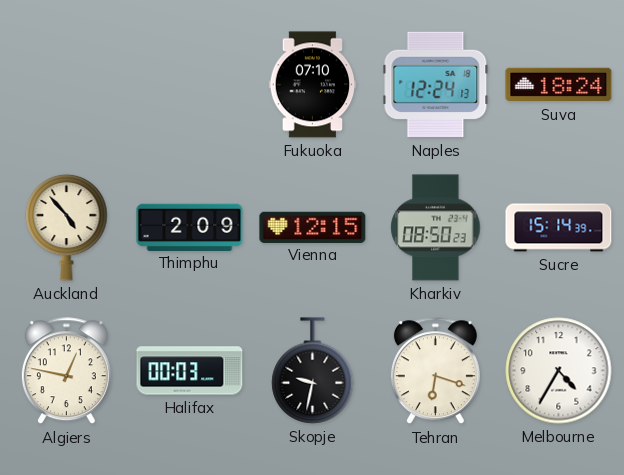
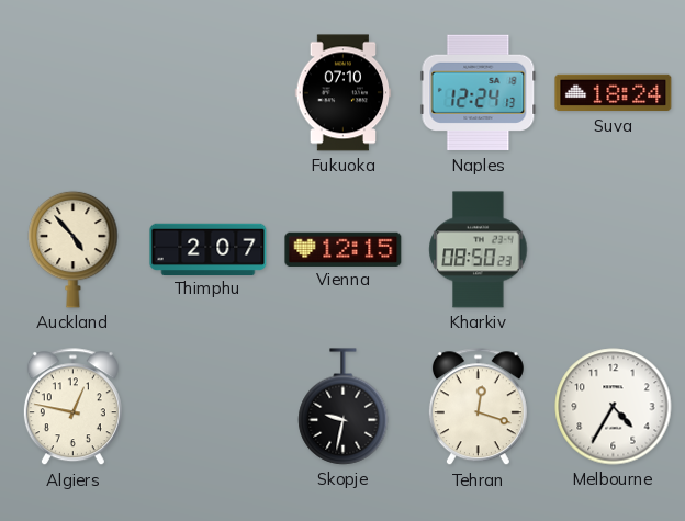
Thimphu: 2:09 -> 2:07
Sucre: 15:14 -> none
Halifax: 00:03 -> none
Tehran: 6:18 -> 12:18
